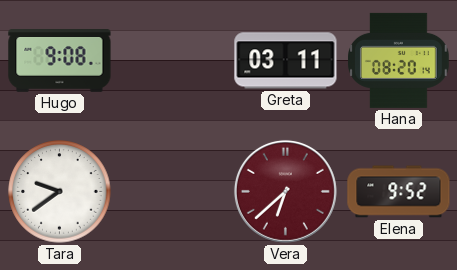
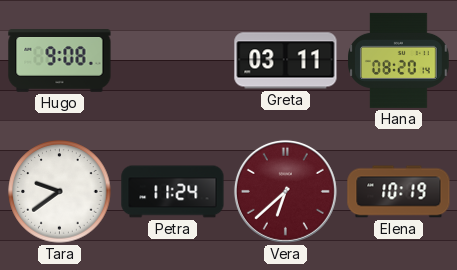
Petra: none -> 11:24
Elena: 9:52 -> 10:19
